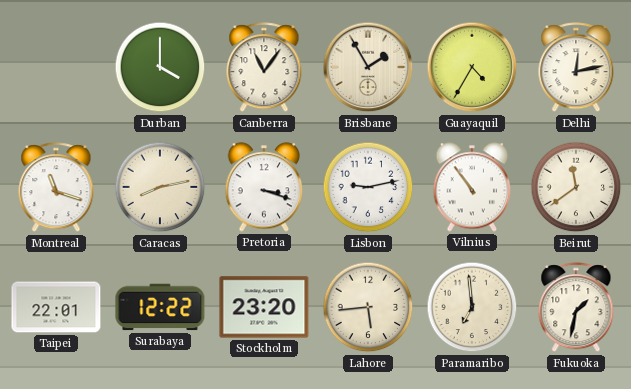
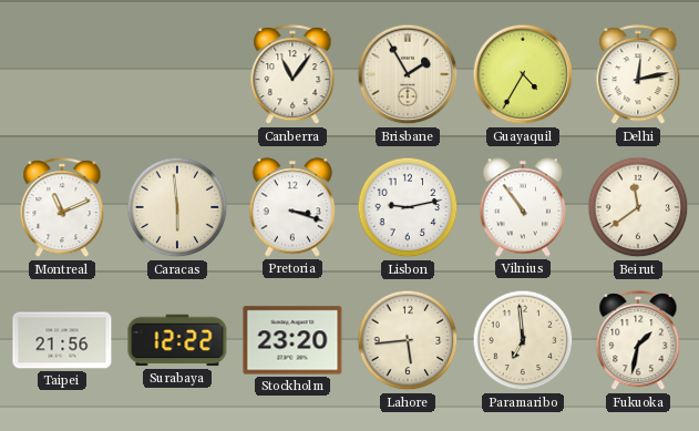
Durban: 4:00 -> none
Montreal: 11:18 -> 11:11
Caracas: 8:13 -> 5:59
Taipei: 22:01 -> 21:56
